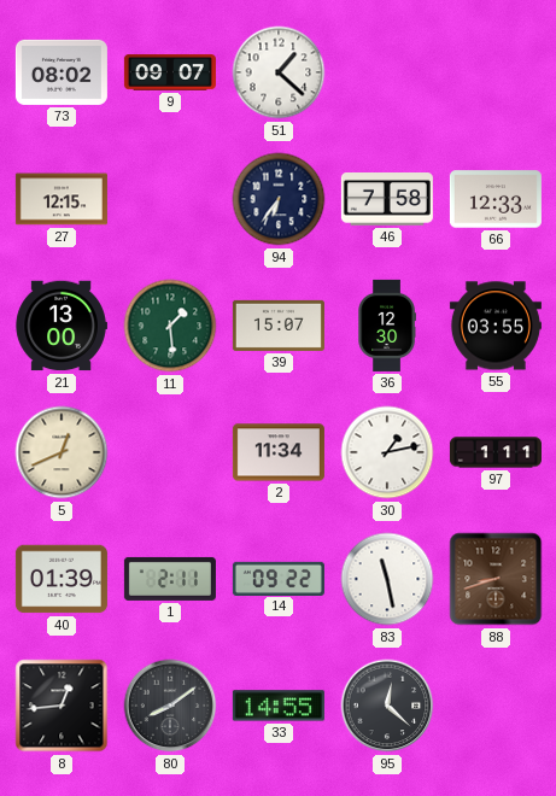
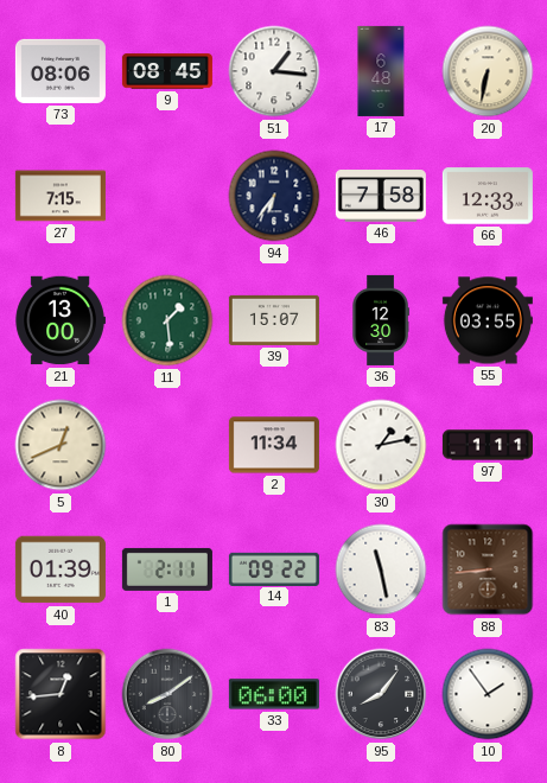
73: 08:02 -> 08:06
9: 09:07 -> 08:45
51: 1:22 -> 1:16
17: none -> 6:48
20: none -> 6:32
27: 12:15 -> 7:15
88: 8:42 -> 8:44
33: 14:55 -> 06:00
95: 12:22 -> 8:06
10: none -> 1:54
